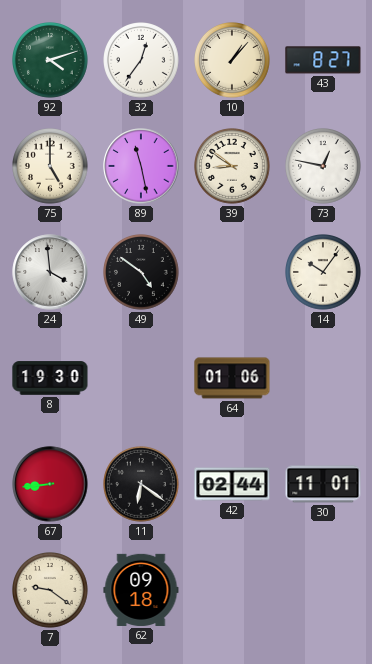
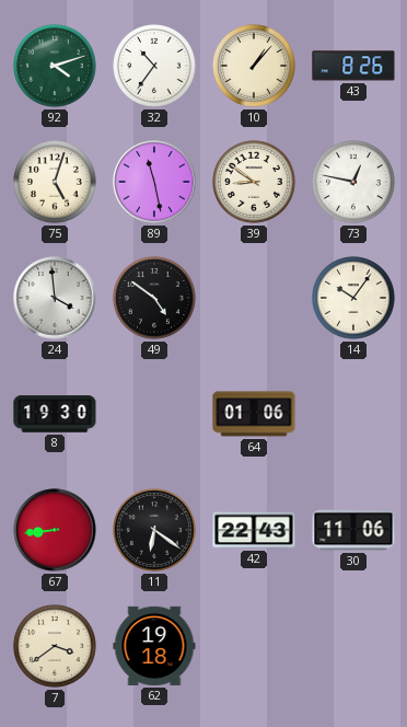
32: 12:36 -> 10:36
43: 8:27 -> 8:26
75: 5:00 -> 5:03
42: 02:44 -> 22:43
30: 11:01 -> 11:06
7: 9:21 -> 3:39
62: 09:18 -> 19:18
